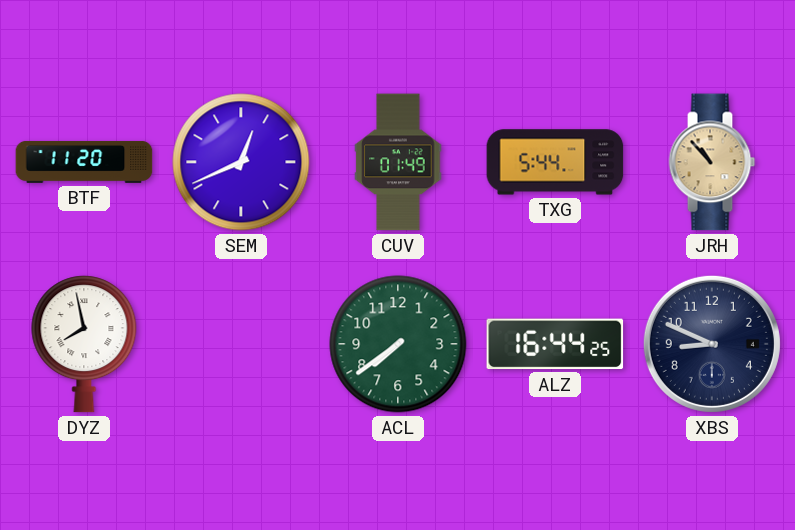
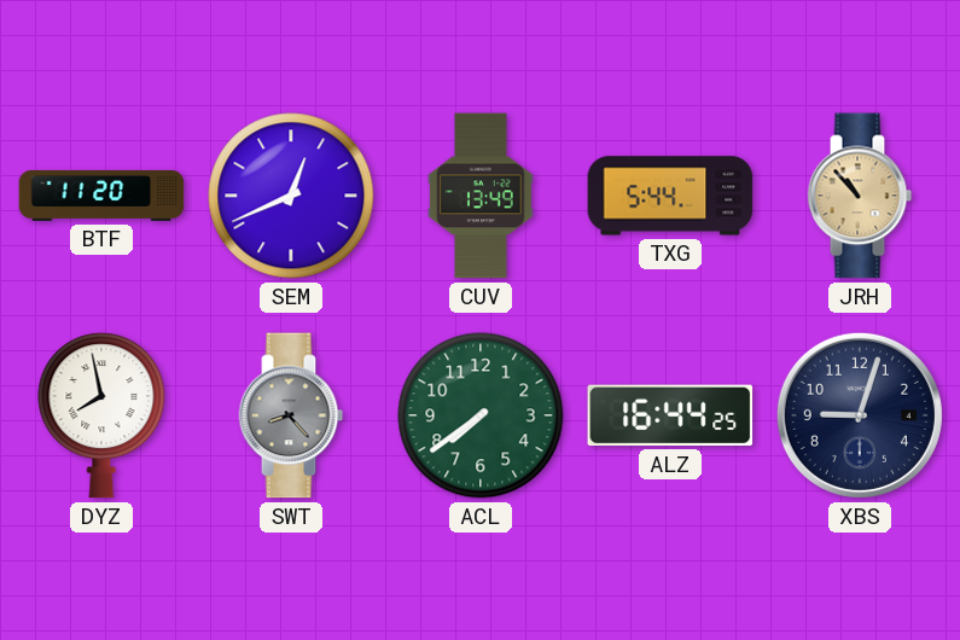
CUV: 01:49 -> 13:49
SWT: none -> 8:23
XBS: 8:49 -> 9:03
